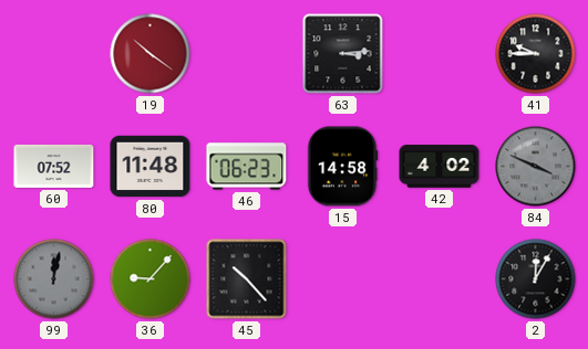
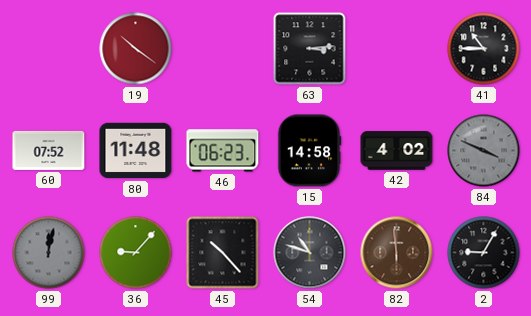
41: 9:45 -> 10:45
54: none -> 10:48
82: none -> 5:59
2: 12:05 -> 9:05
